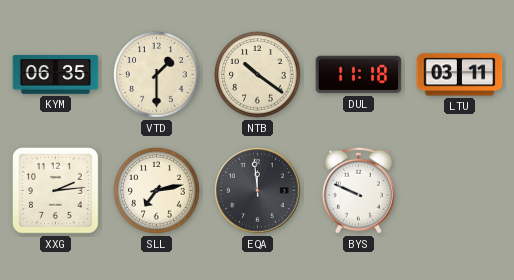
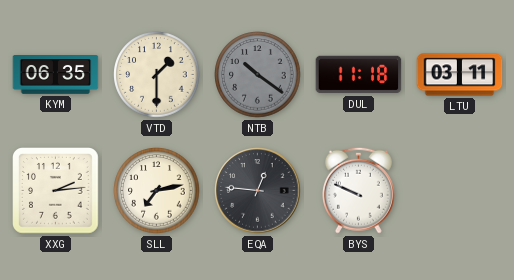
NTB dial: cream -> grey
EQA: 11:59 -> 12:46
